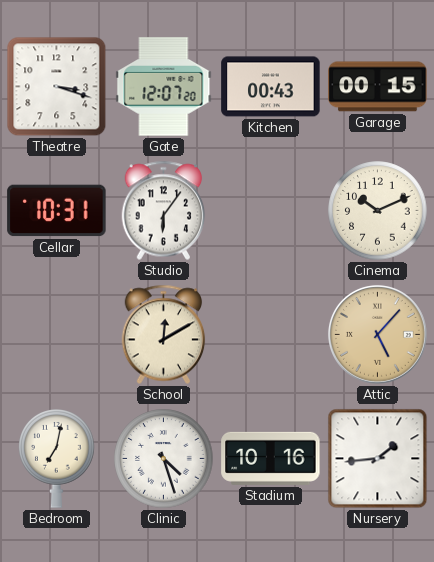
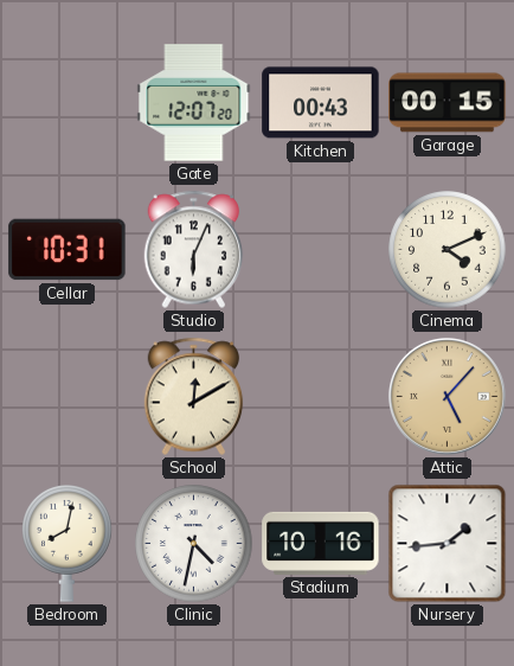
Theatre: 3:18 -> none
Studio: 6:06 -> 6:04
Cinema: 10:11 -> 4:11
Bedroom: 7:02 -> 8:02
Clinic: 4:27 -> 4:32
